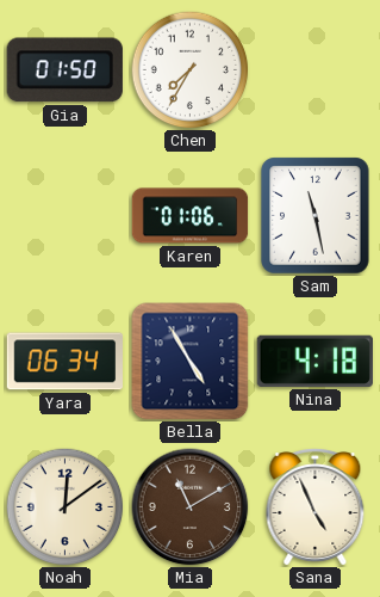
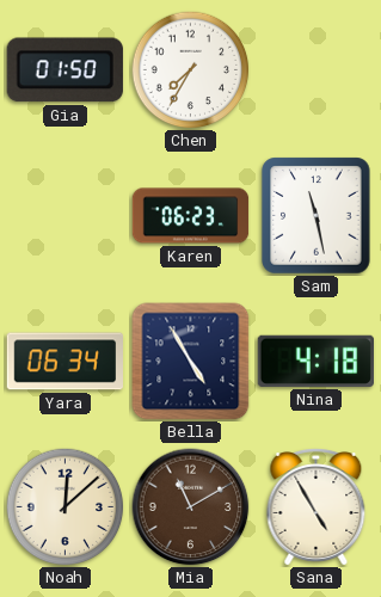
Karen: 01:06 -> 06:23
Noah: 12:09 -> 12:08
Sana: 4:56 -> 4:55
